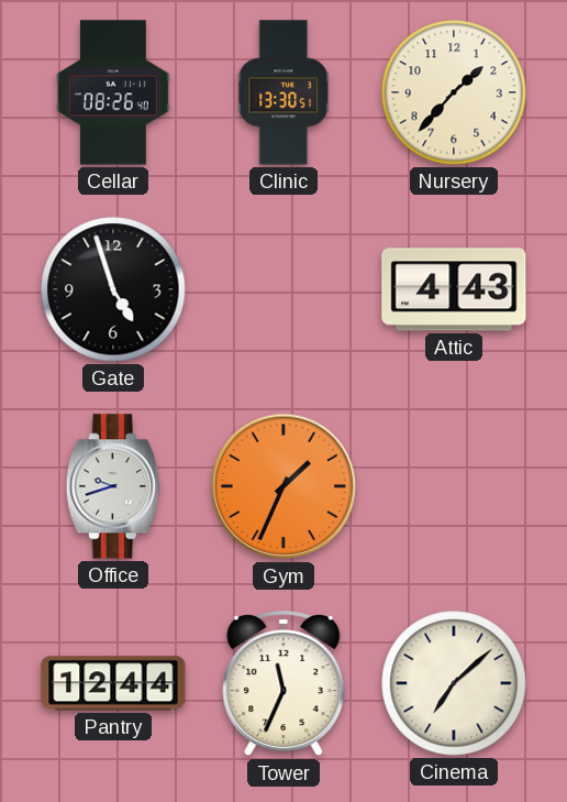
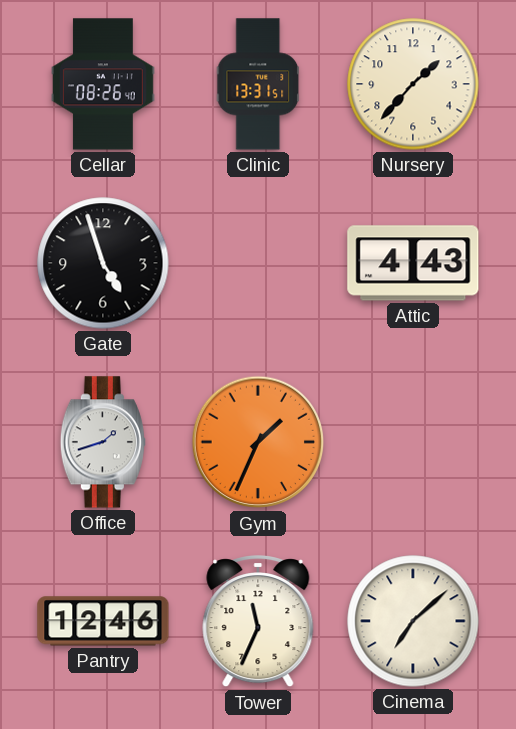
Clinic: 13:30 -> 13:31
Office: 9:42 -> 1:42
Pantry: 12:44 -> 12:46
